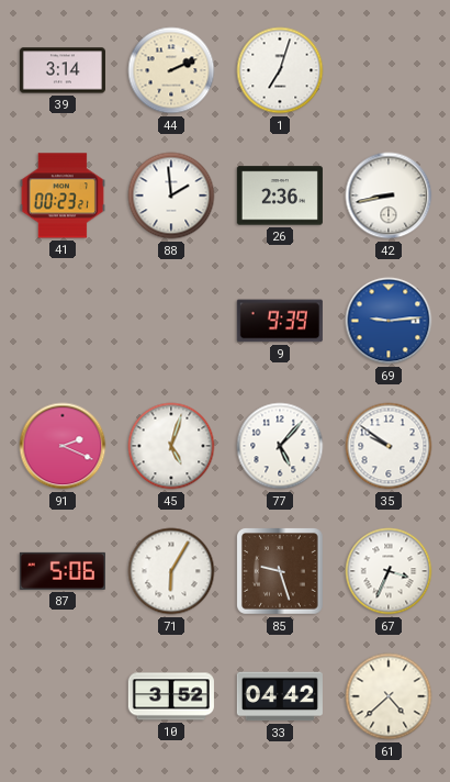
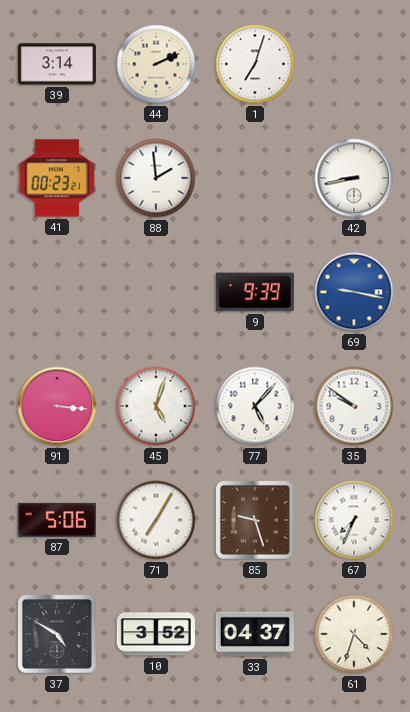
26: 2:36 -> none
69: 9:14 -> 9:17
91: 2:19 -> 3:16
71: 6:05 -> 7:05
67: 3:34 -> 7:34
37: none -> 4:50
33: 04:42 -> 04:37
61: 4:38 -> 4:33
